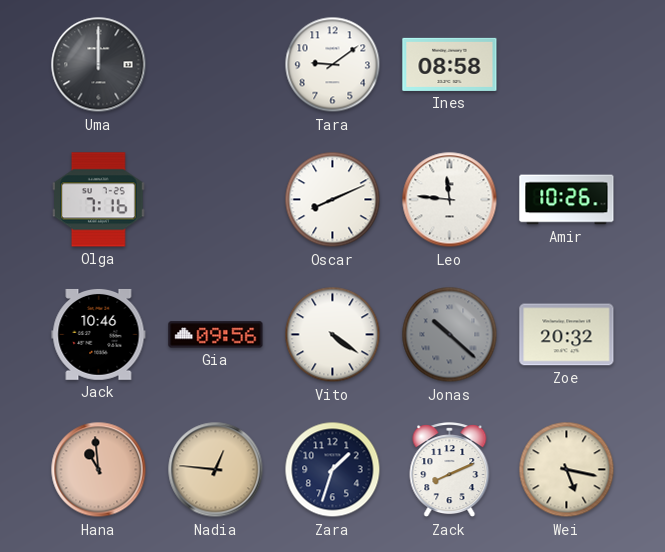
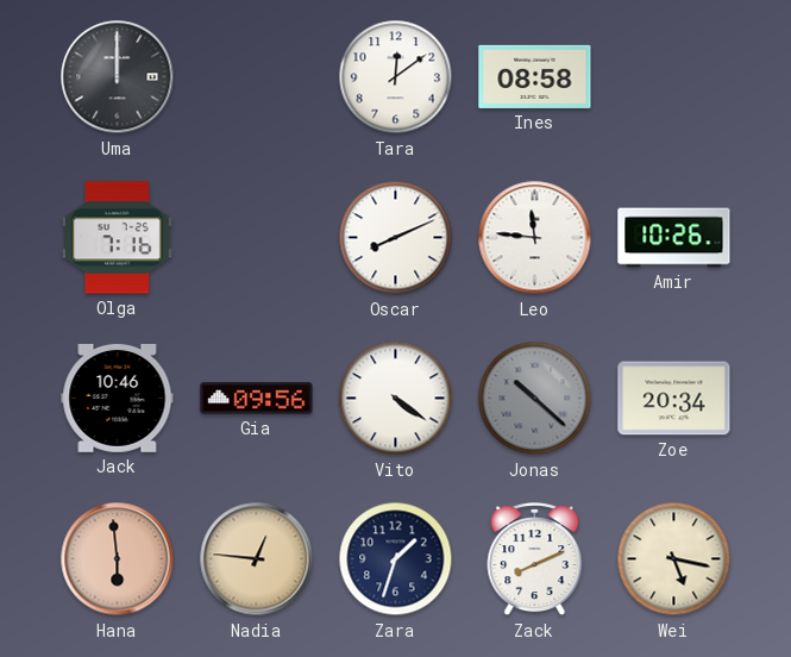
Tara: 9:09 -> 12:09
Zoe: 20:32 -> 20:34
Hana: 10:59 -> 5:59
